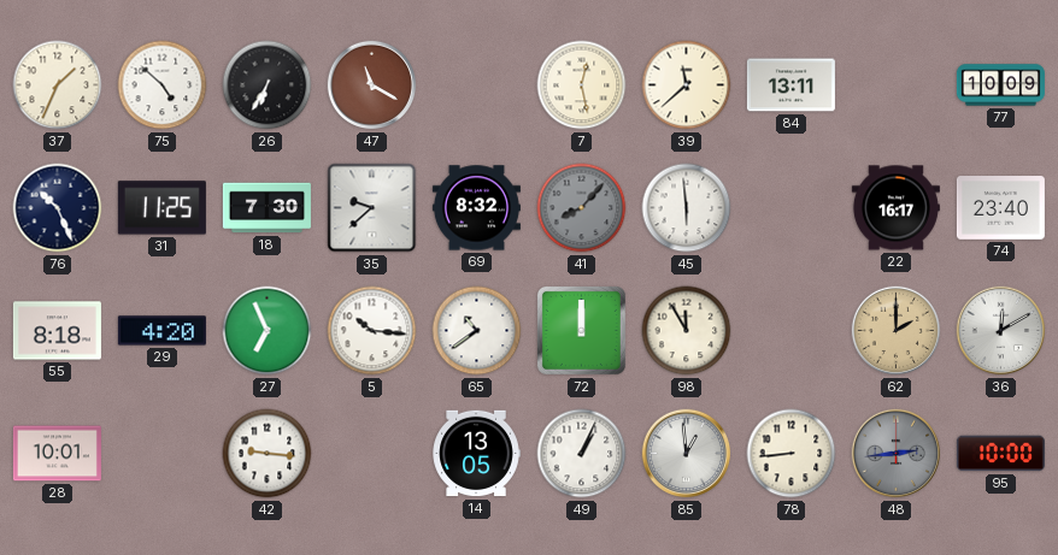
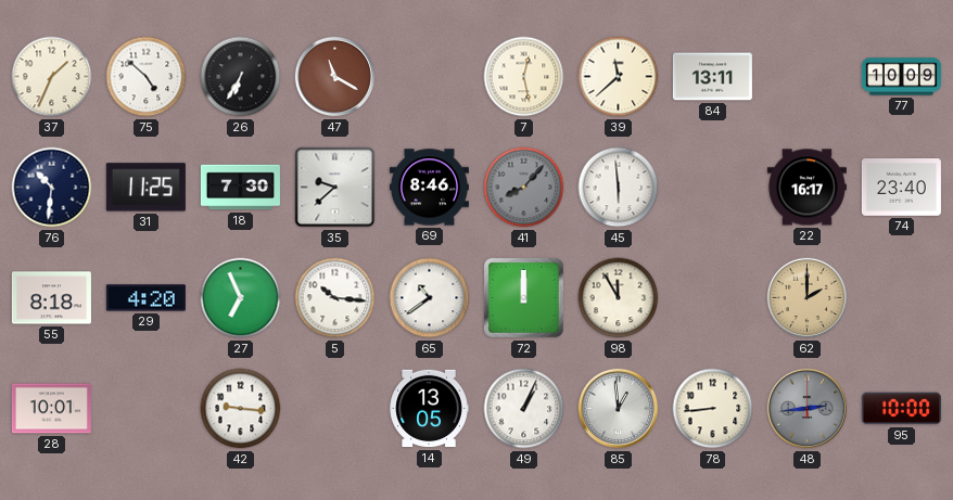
76: 10:26 -> 10:31
69: 8:32 -> 8:46
36: 12:10 -> none
